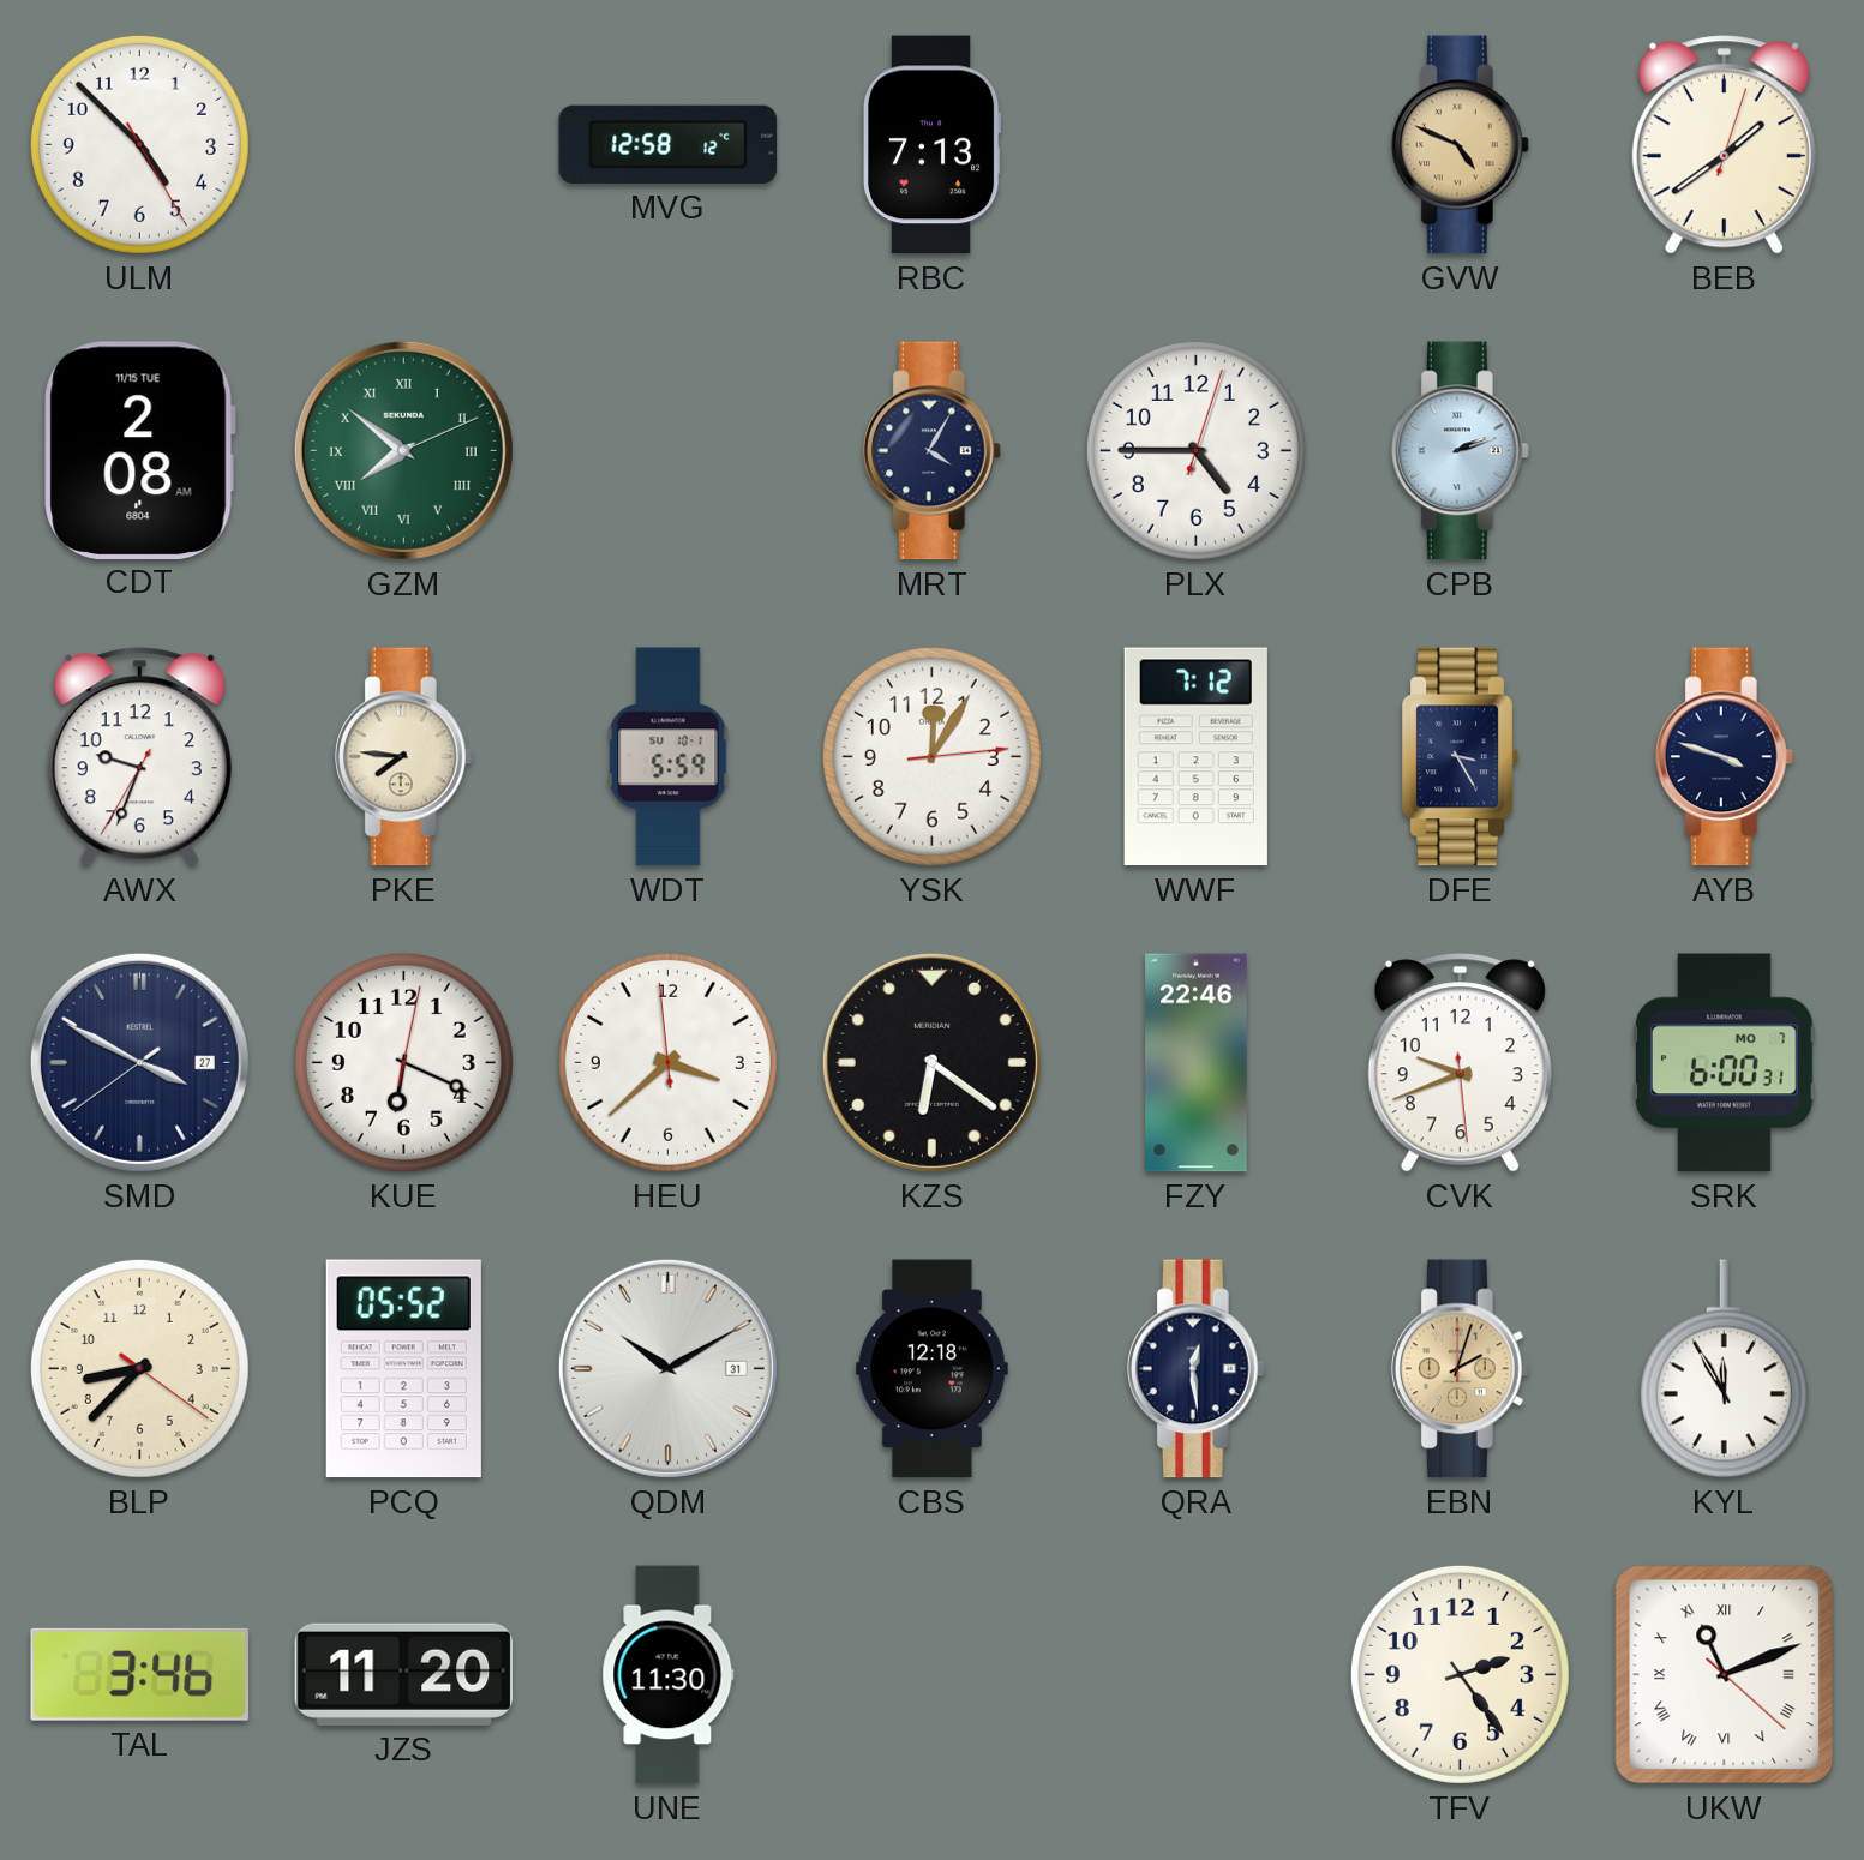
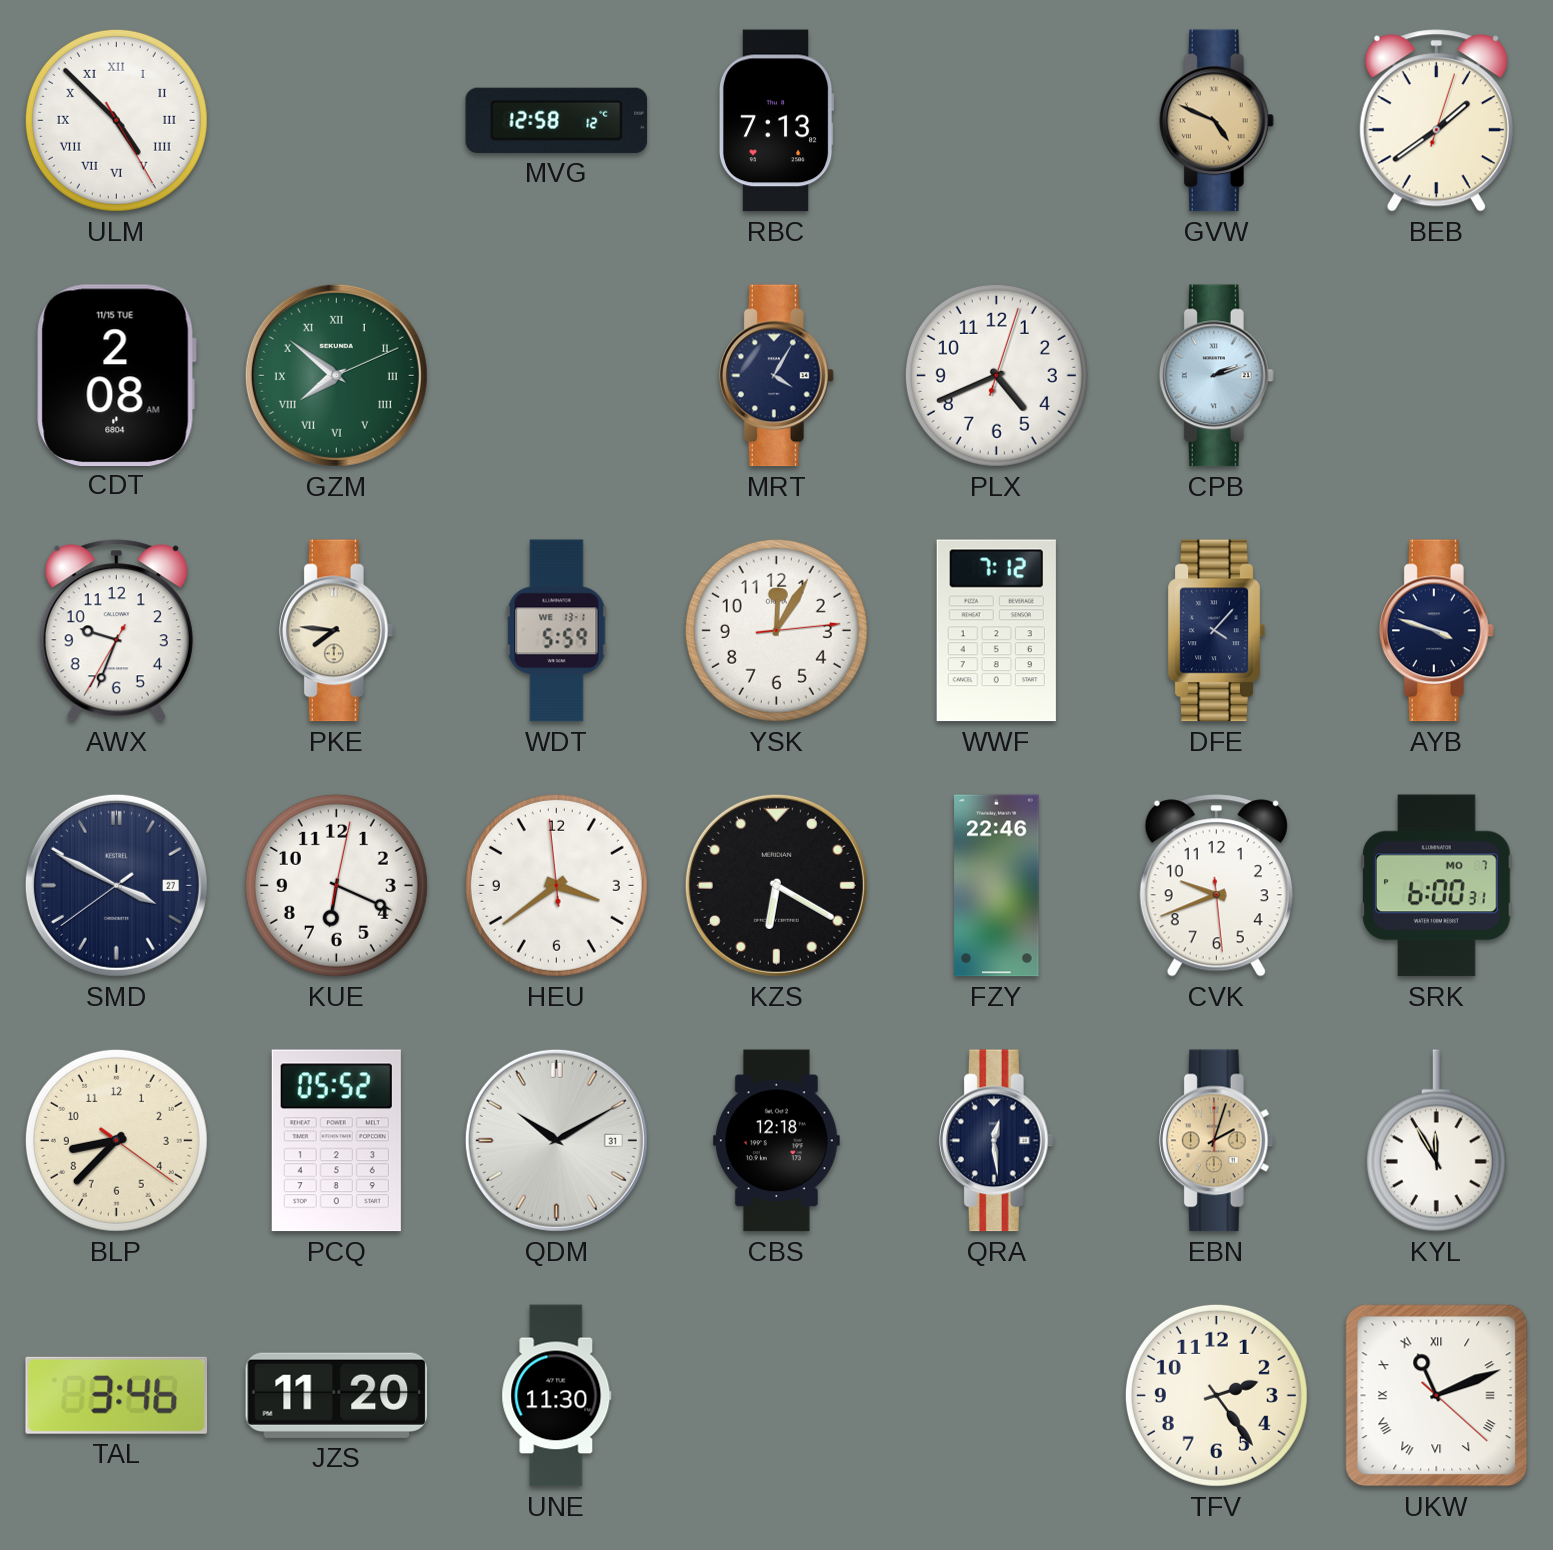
ULM numerals: Arabic -> Roman
PLX: 4:45 -> 4:41
WDT date: SU 10-1 -> WE 13-1
DFE: 3:25 -> 4:07
HEU: 3:37 -> 3:38
KZS: 6:21 -> 6:20
